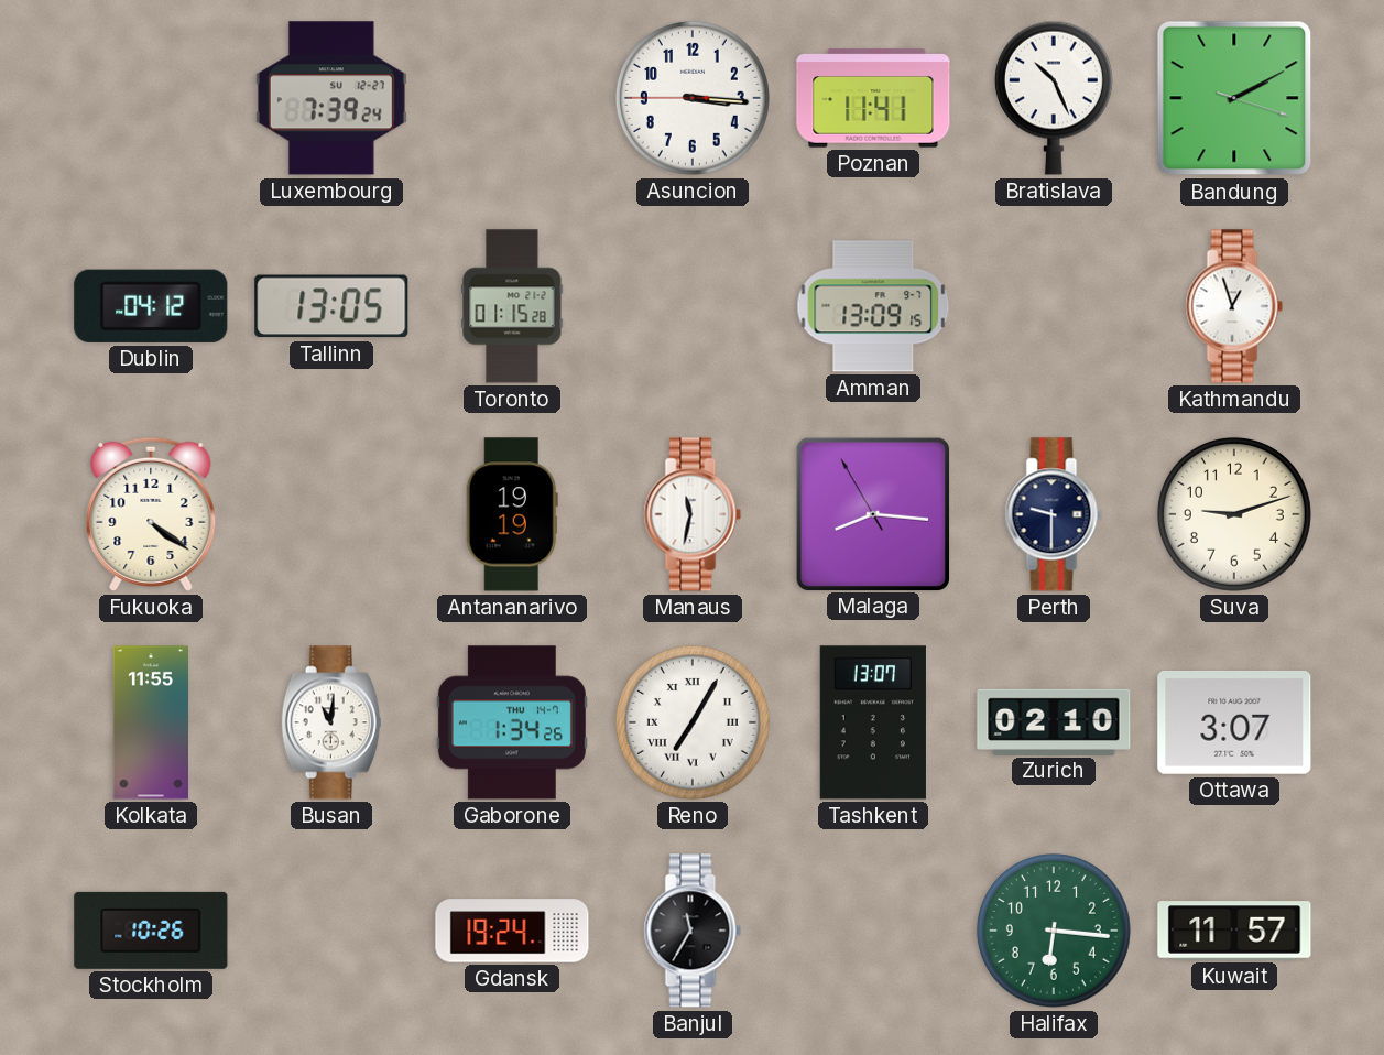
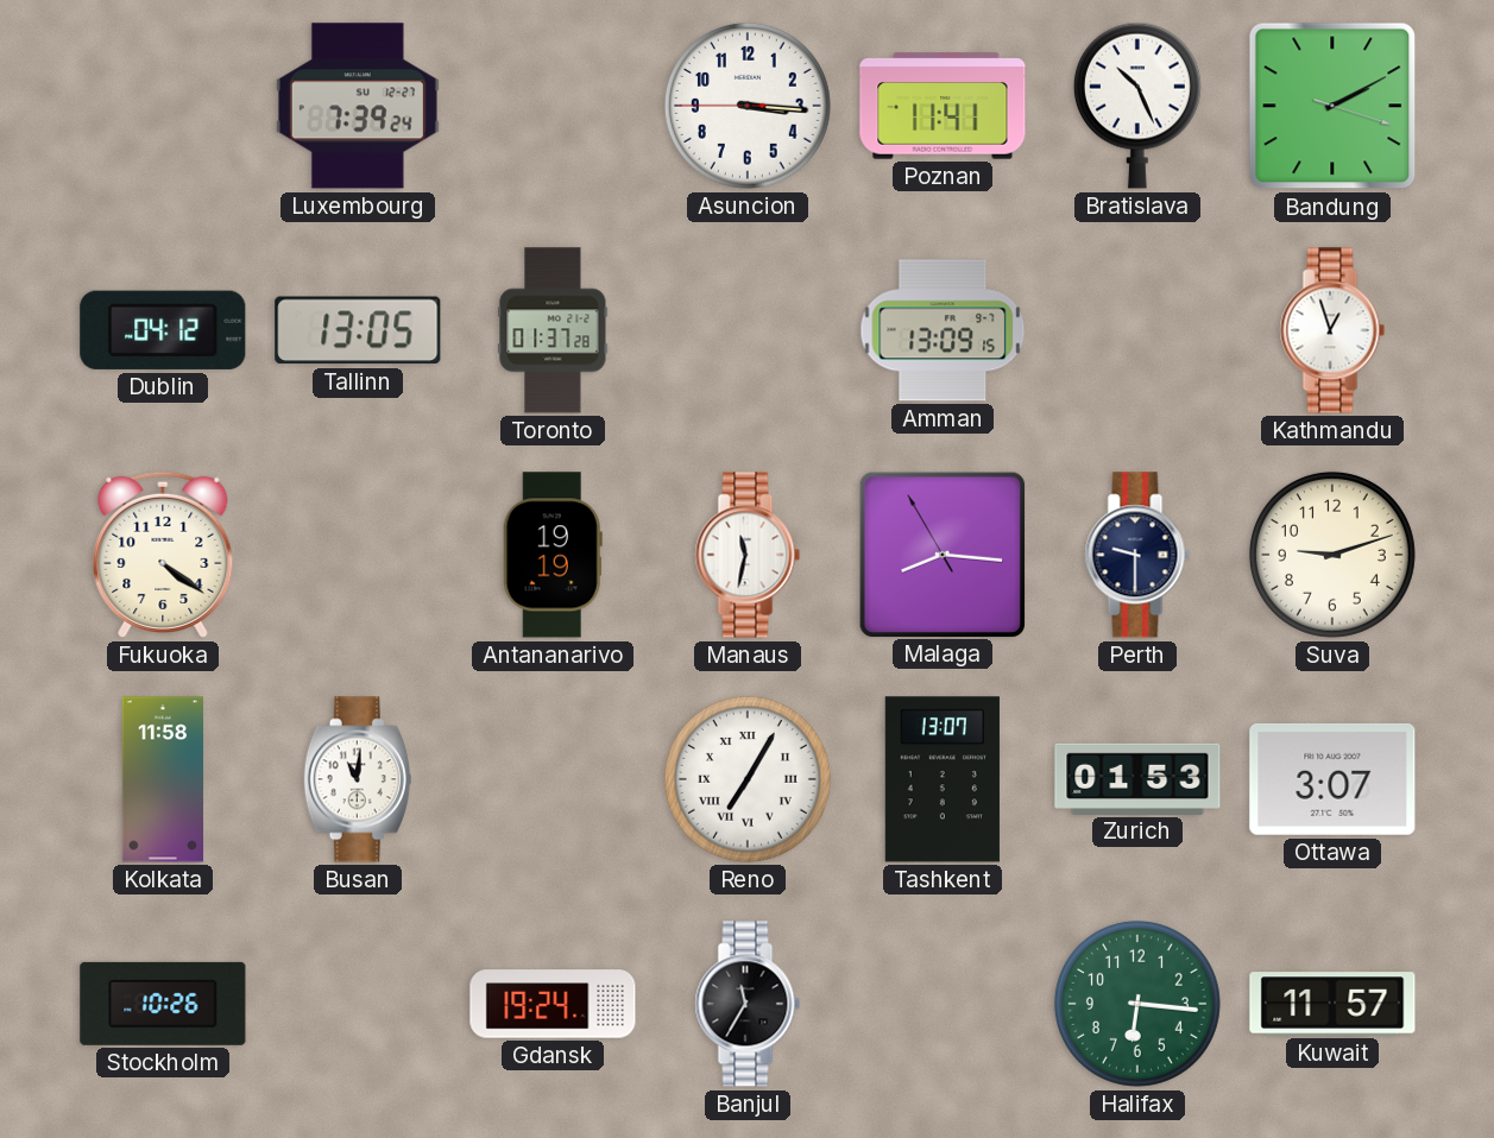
Toronto: 01:15 -> 01:37
Kolkata: 11:55 -> 11:58
Gaborone: 1:34 -> none
Zurich: 02:10 -> 01:53
